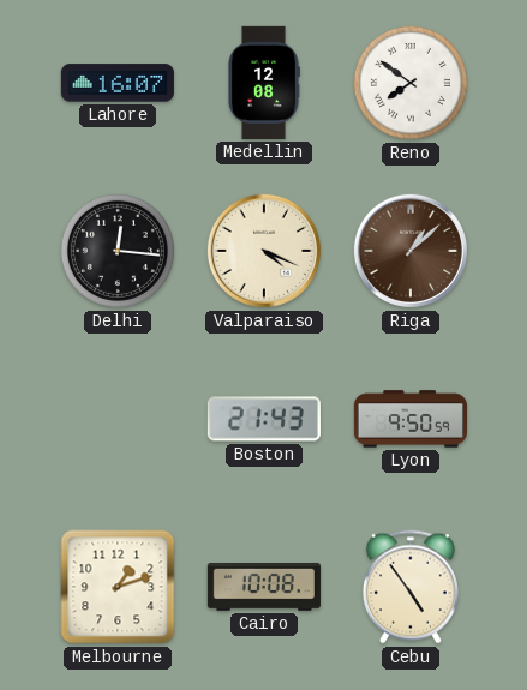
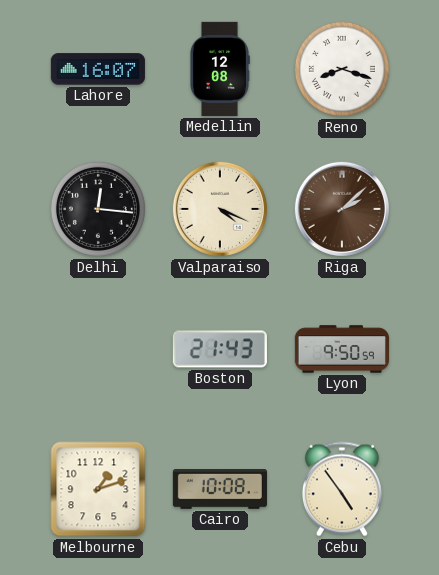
Reno: 7:51 -> 8:18
Riga: 1:08 -> 2:08
